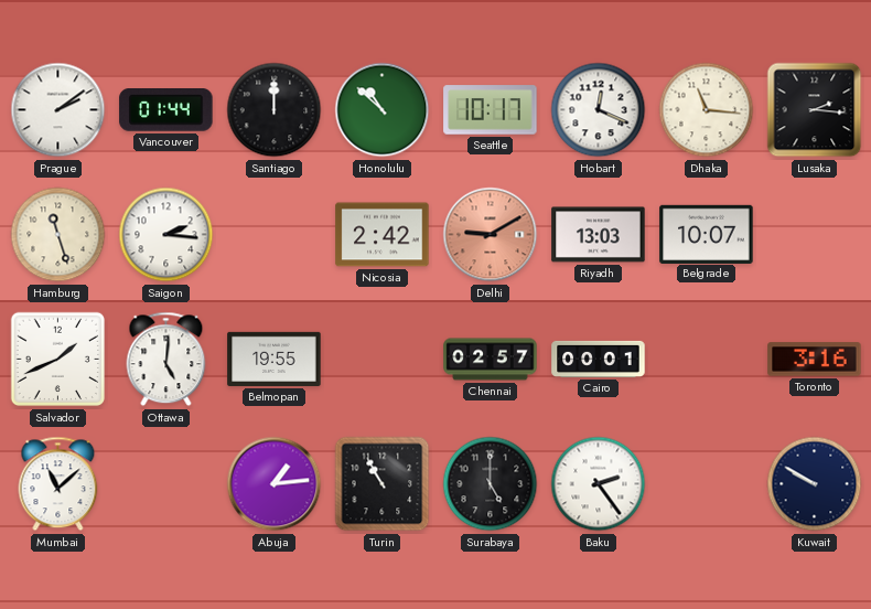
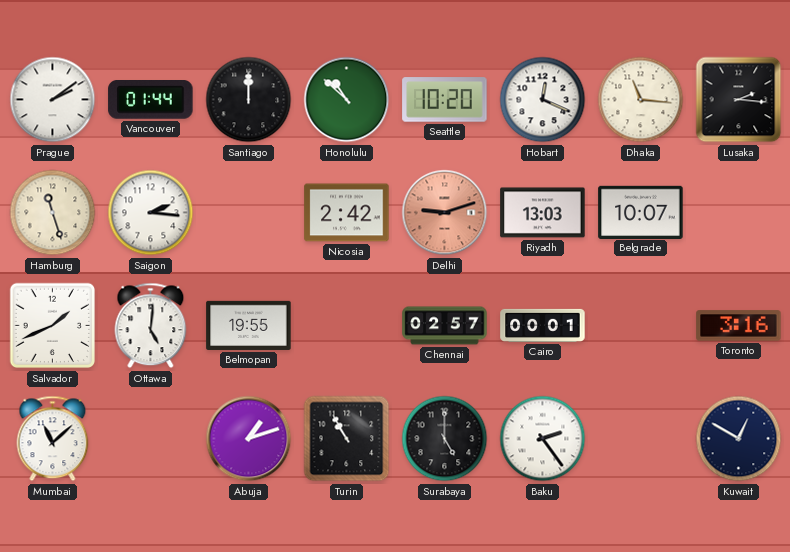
Seattle: 10:17 -> 10:20
Delhi: 9:10 -> 9:12
Abuja: 1:14 -> 1:12
Kuwait: 9:50 -> 12:50
